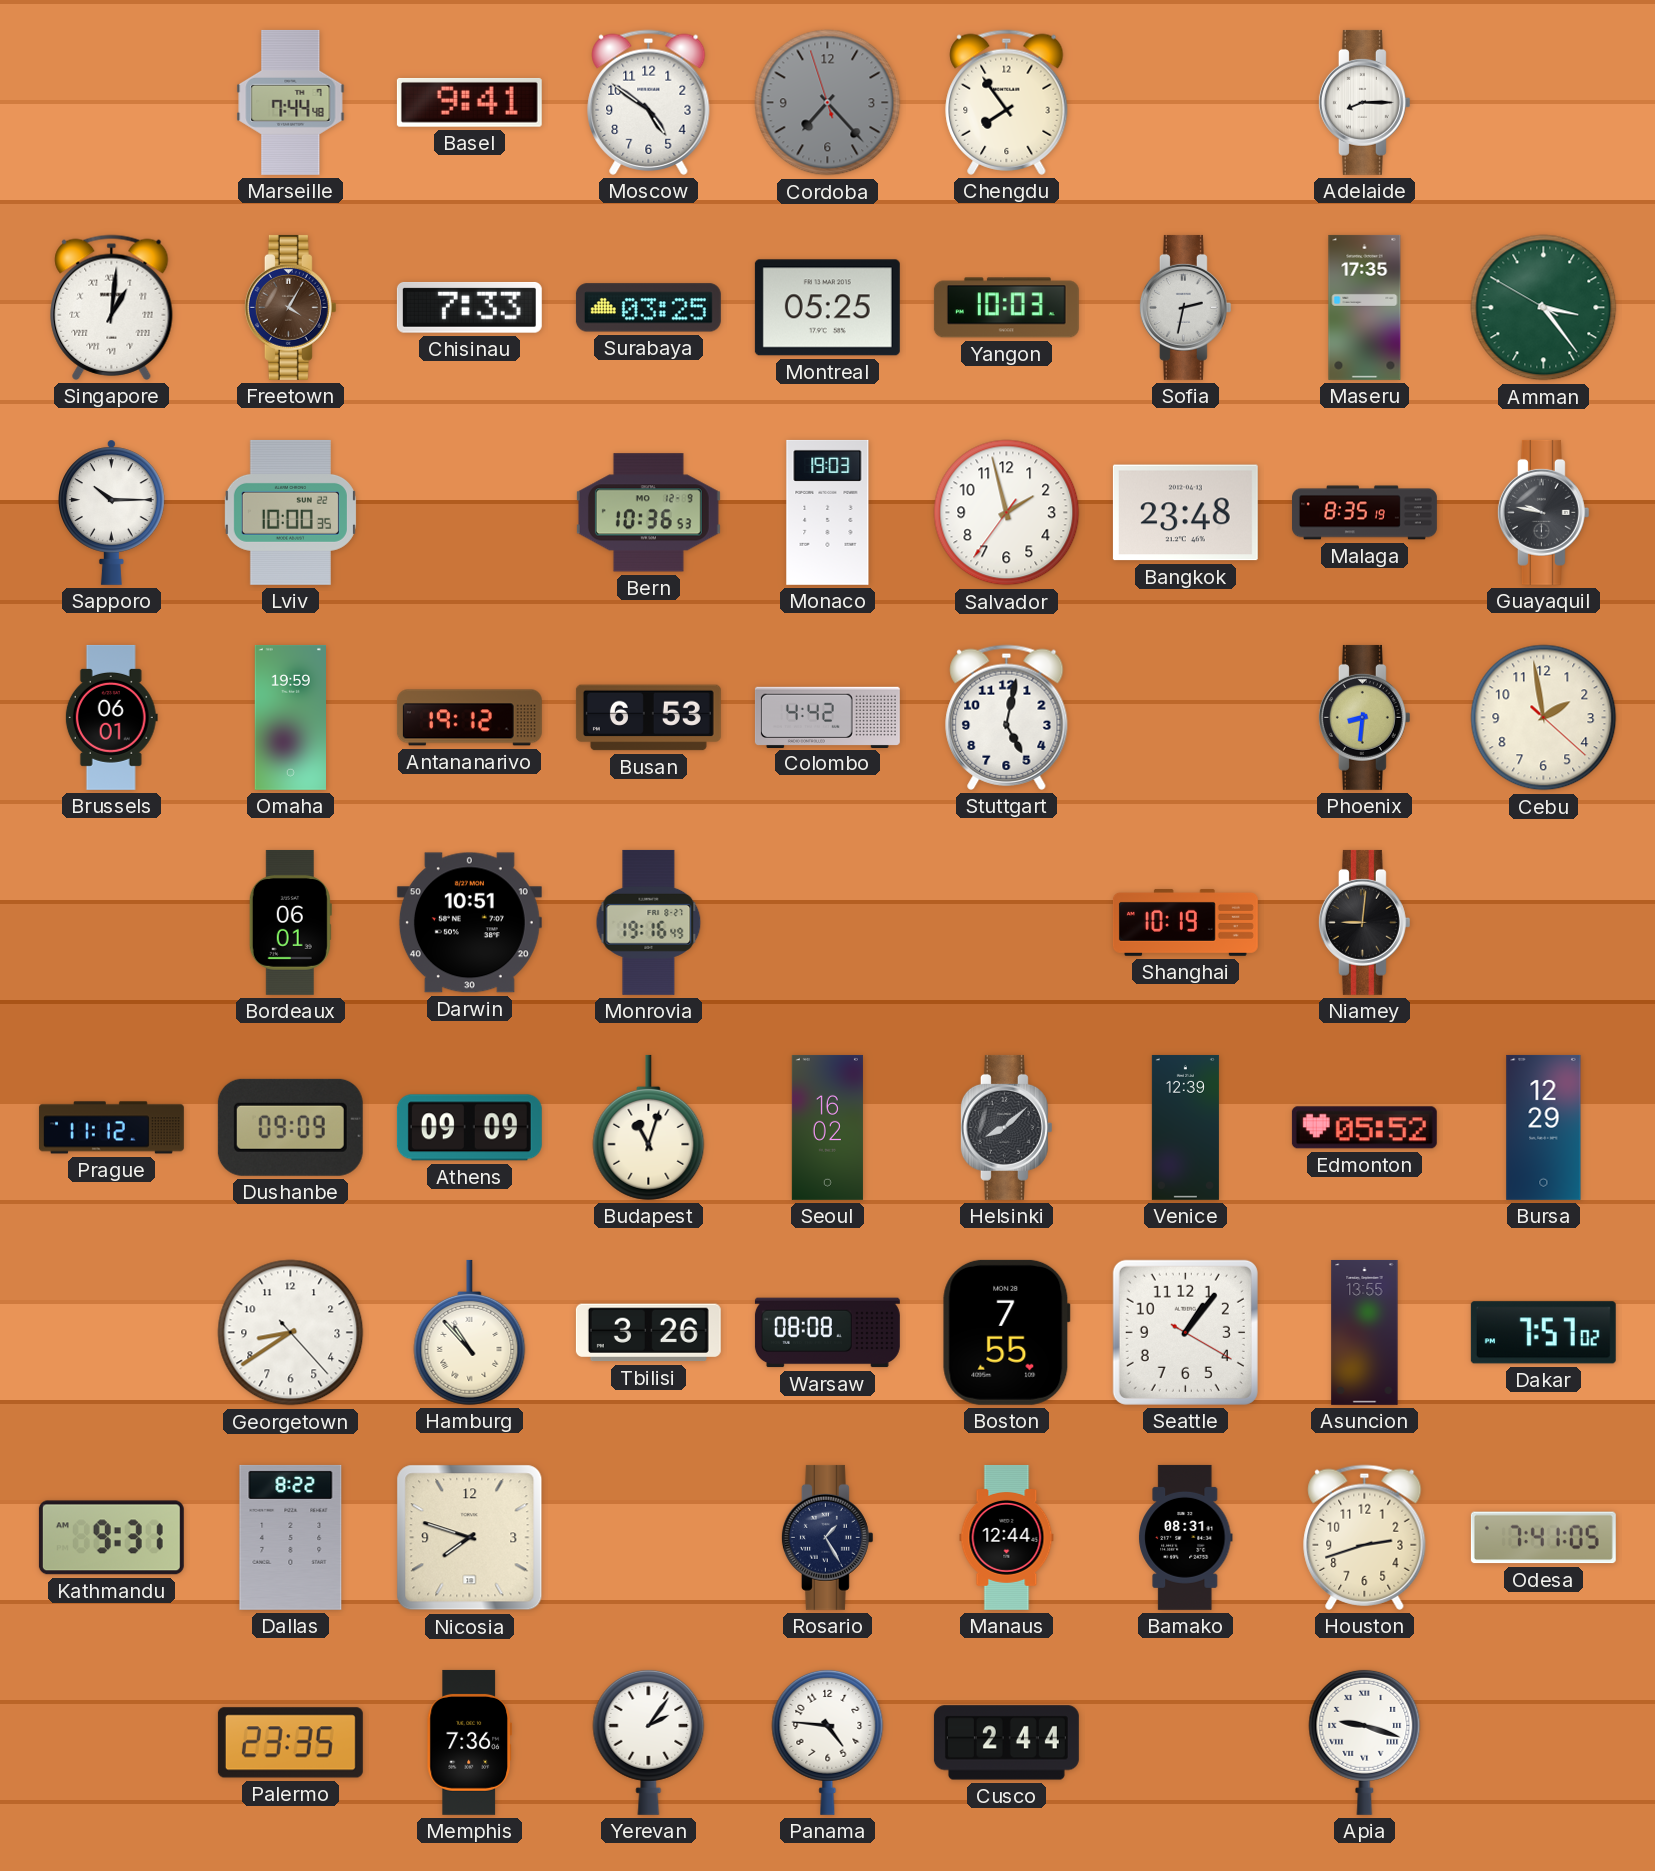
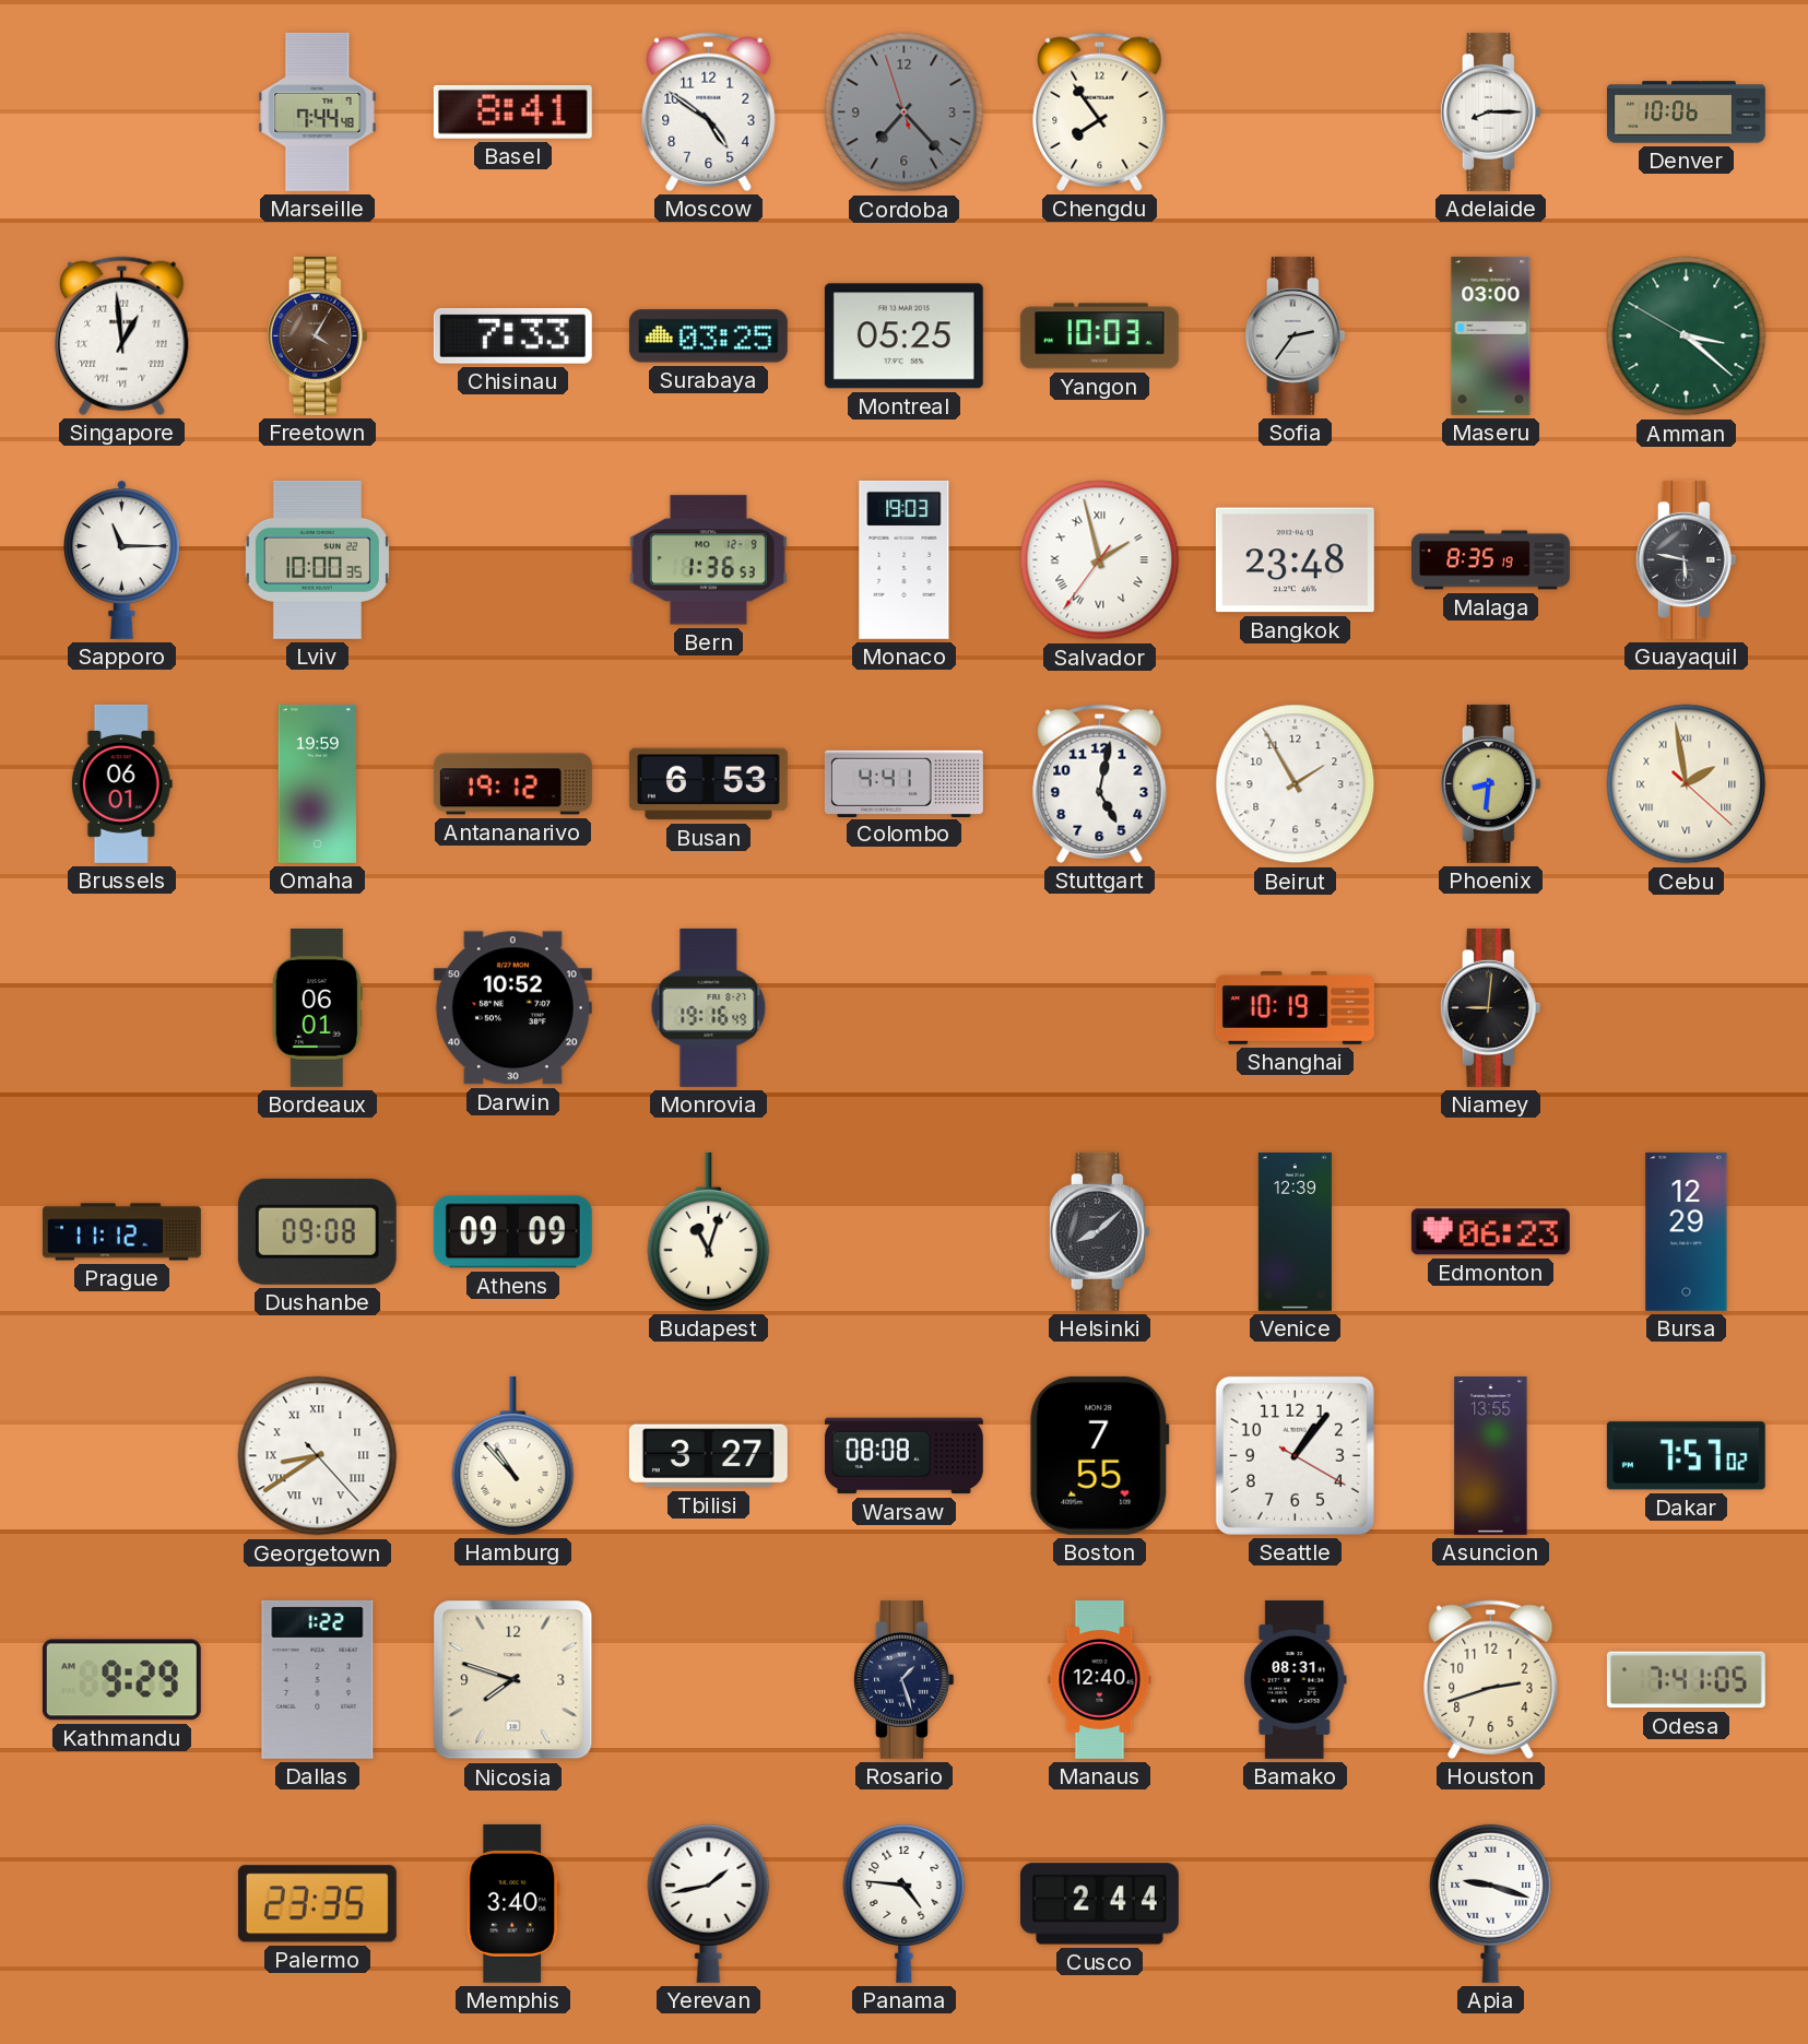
Basel: 9:41 -> 8:41
Denver: none -> 10:06
Singapore: 1:01 -> 12:59
Sofia: 2:32 -> 2:36
Maseru: 17:35 -> 03:00
Amman: 3:23 -> 3:21
Sapporo: 10:15 -> 11:15
Bern: 10:36 -> 1:36
Salvador numerals: Arabic -> Roman
Guayaquil: 9:47 -> 5:47
Colombo: 4:42 -> 4:41
Beirut: none -> 1:55
Cebu numerals: Arabic -> Roman
Darwin: 10:51 -> 10:52
Dushanbe: 09:09 -> 09:08
Seoul: 16:02 -> none
Edmonton: 05:52 -> 06:23
Georgetown numerals: Arabic -> Roman
Tbilisi: 3:26 -> 3:27
Kathmandu: 9:31 -> 9:29
Dallas: 8:22 -> 1:22
Rosario: 1:25 -> 1:27
Manaus: 12:44 -> 12:40
Memphis: 7:36 -> 3:40
Yerevan: 2:06 -> 1:43
